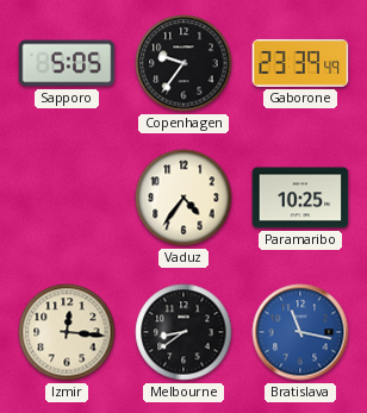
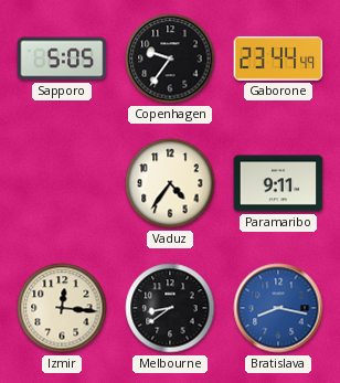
Gaborone: 23:39 -> 23:44
Paramaribo: 10:25 -> 9:11
Bratislava: 11:17 -> 8:17
